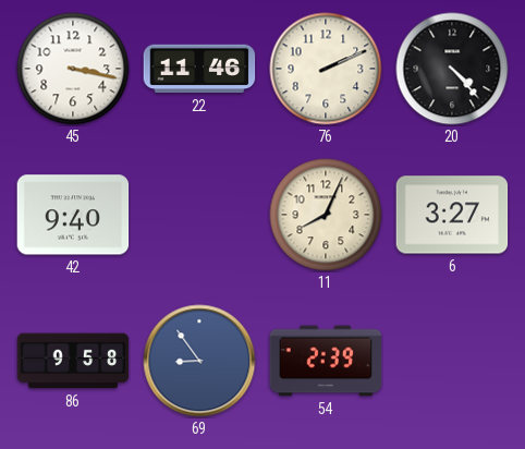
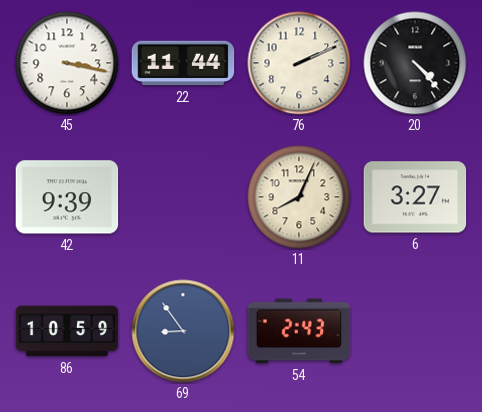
22: 11:46 -> 11:44
42: 9:40 -> 9:39
86: 9:58 -> 10:59
54: 2:39 -> 2:43
